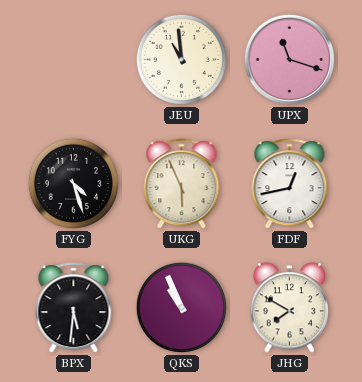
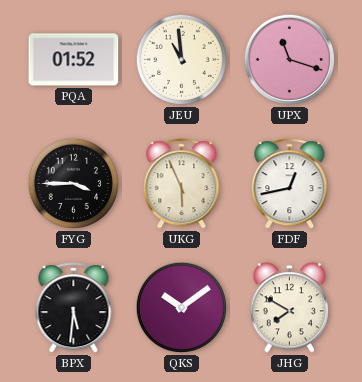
PQA: none -> 01:52
FYG: 4:27 -> 3:45
QKS: 10:56 -> 10:09
